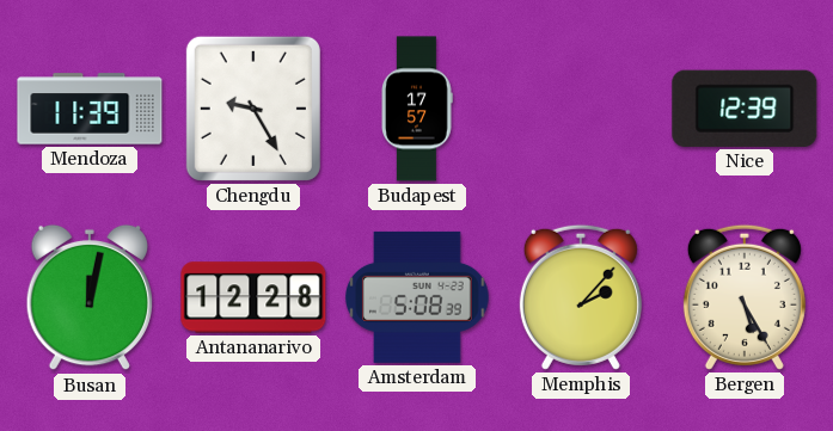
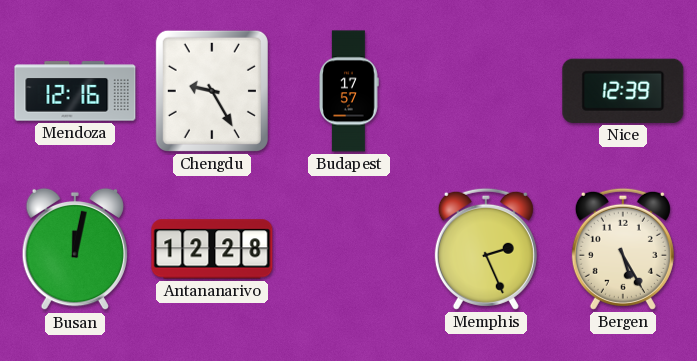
Mendoza: 11:39 -> 12:16
Amsterdam: 5:08 -> none
Memphis: 2:07 -> 2:26
